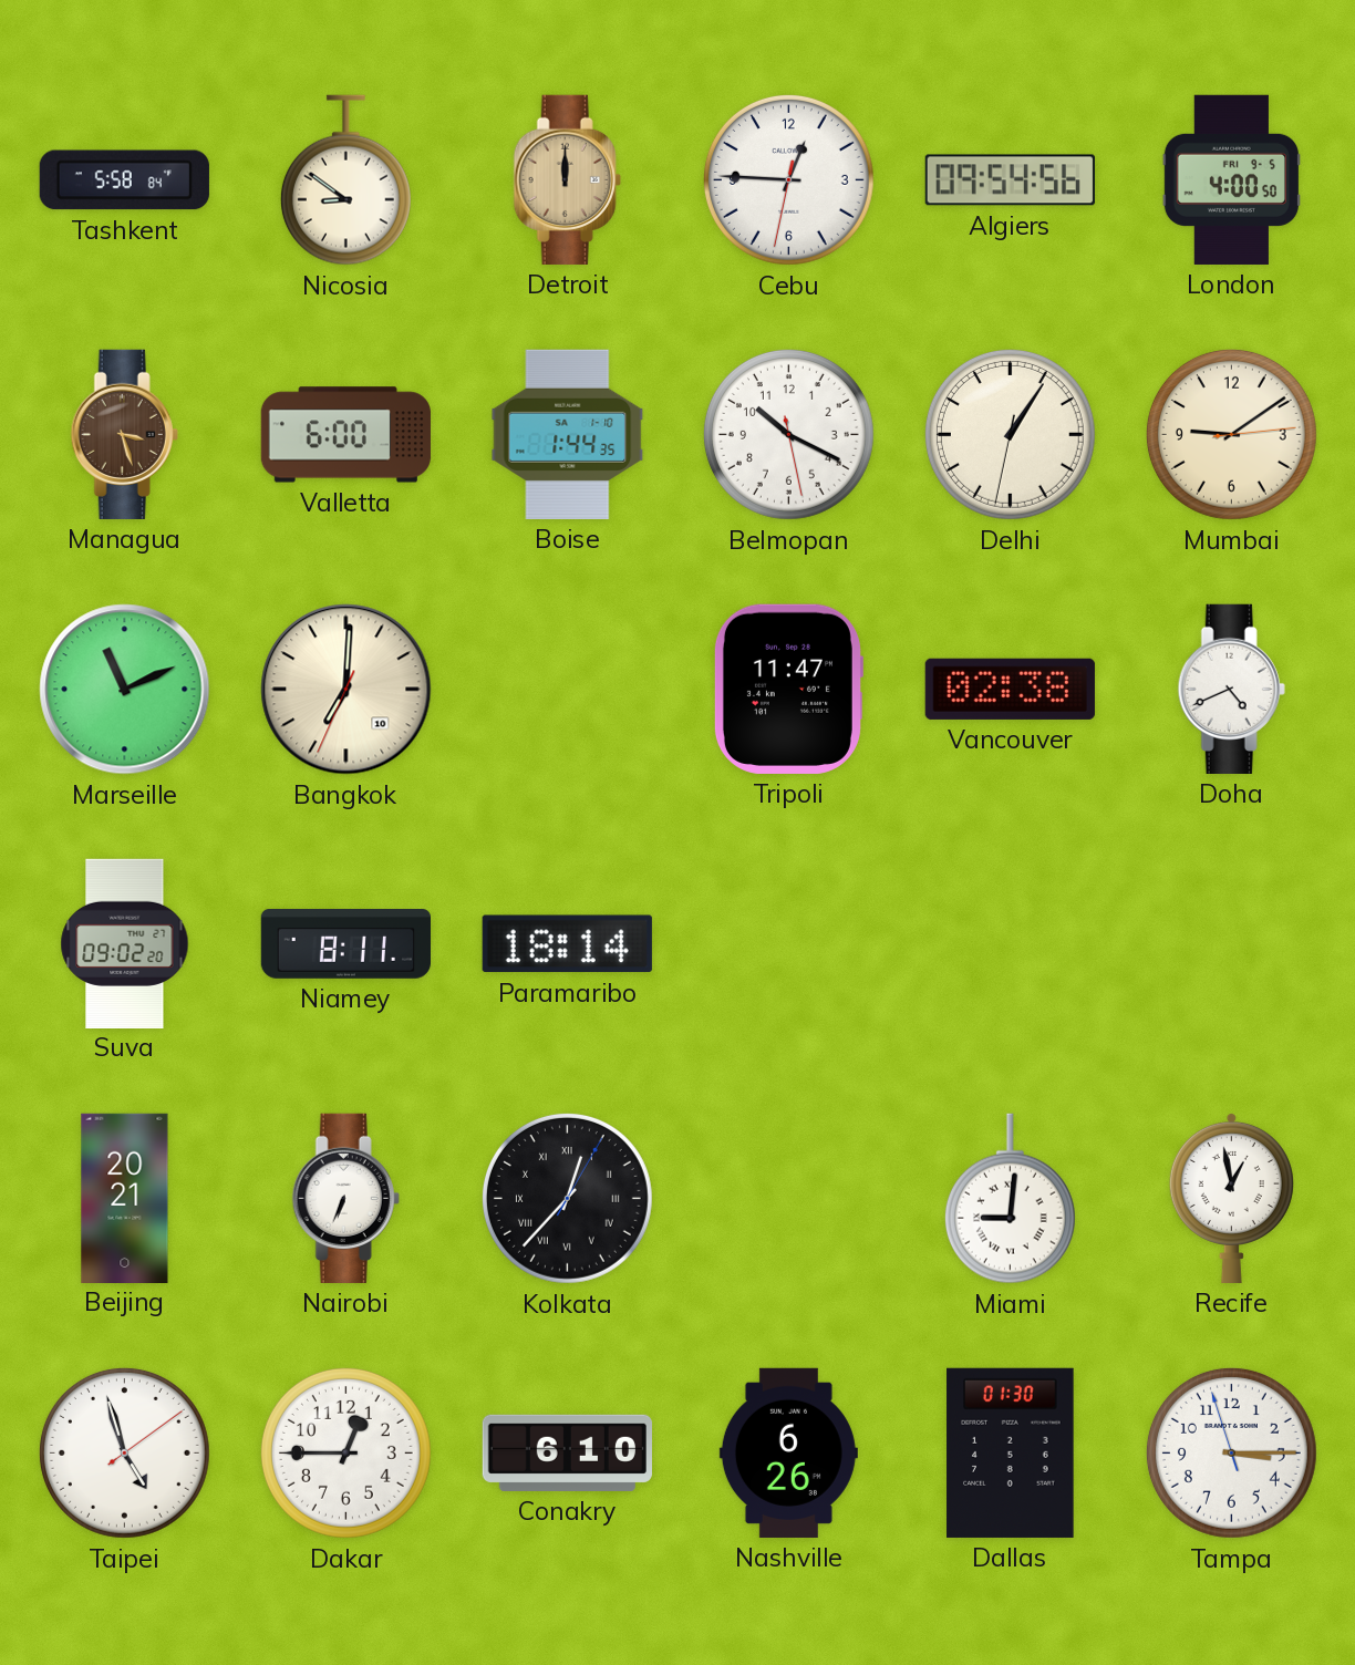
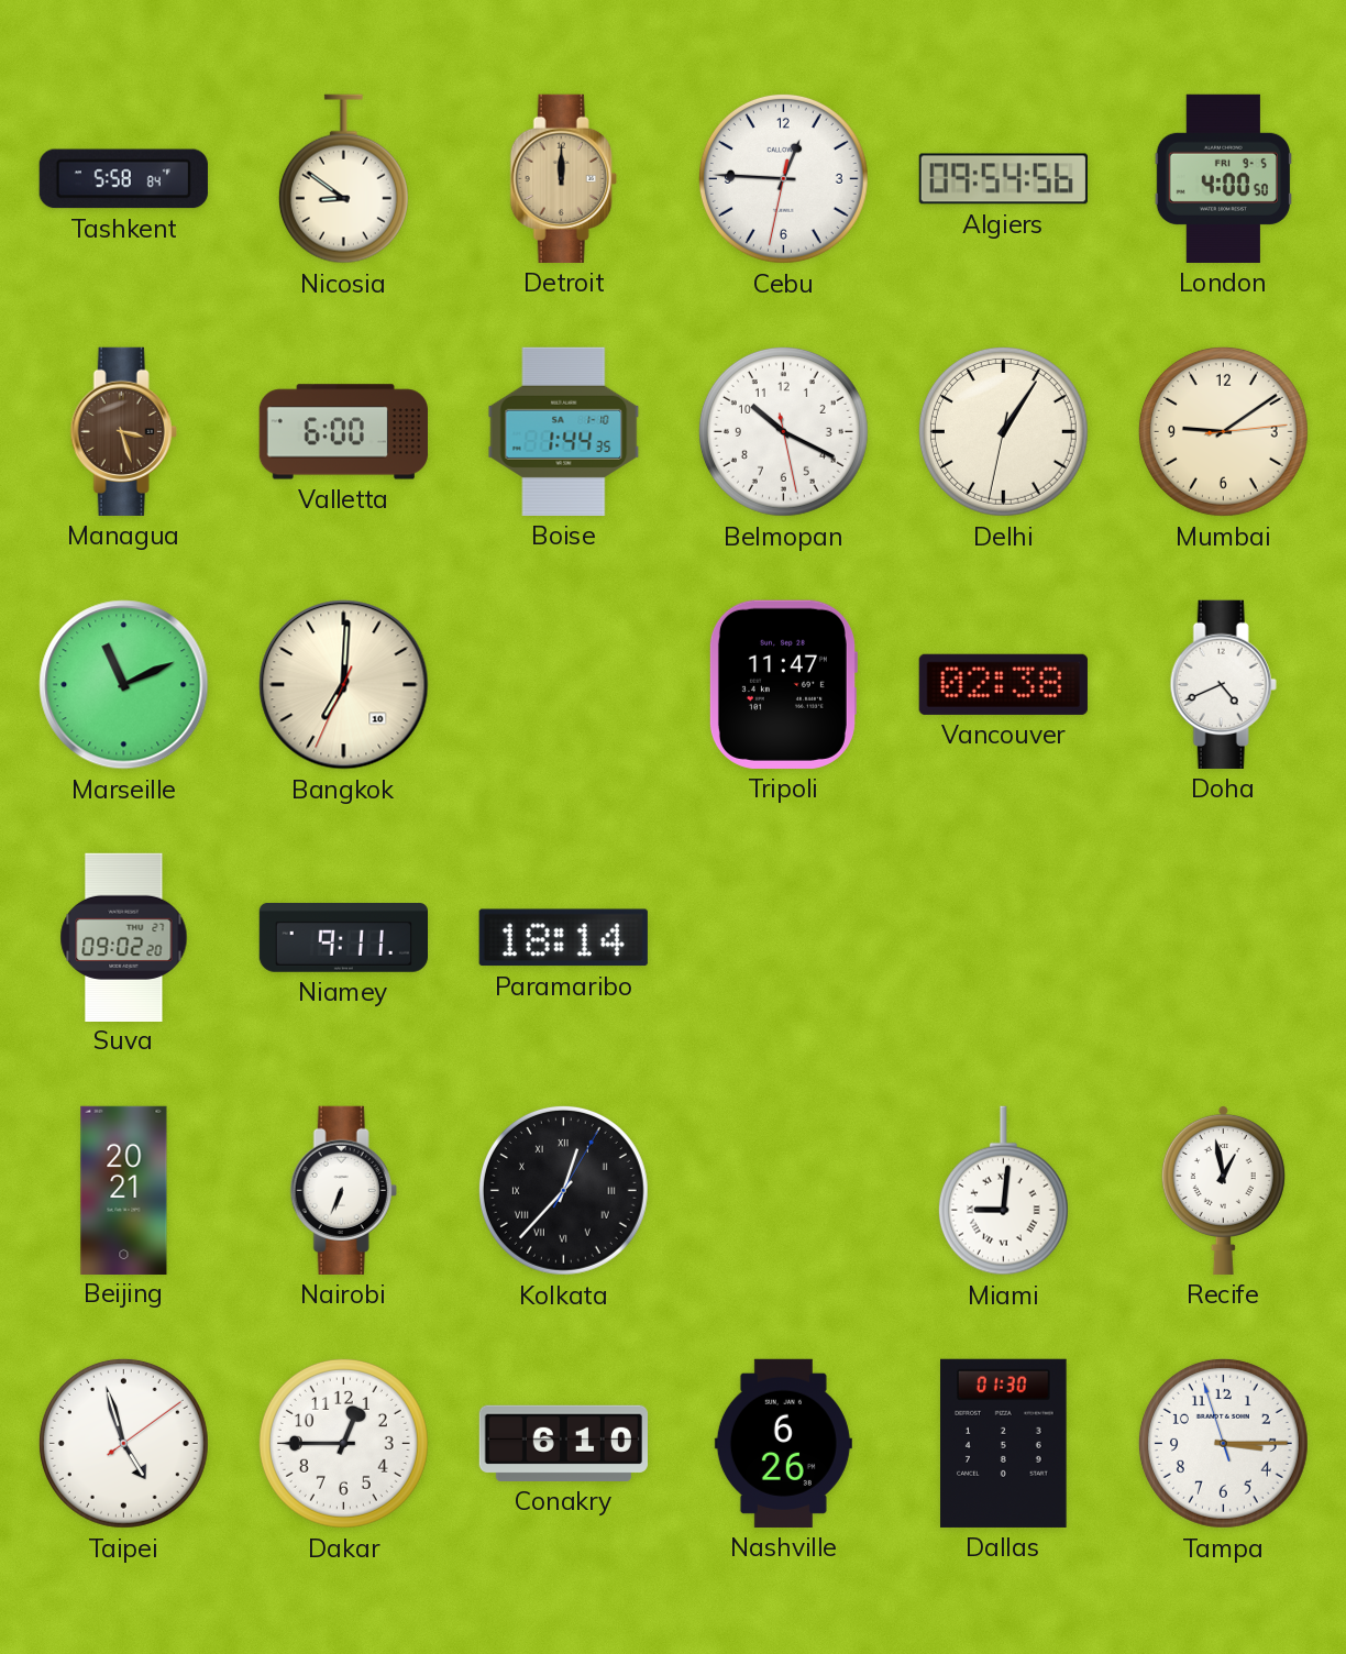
Niamey: 8:11 -> 9:11
